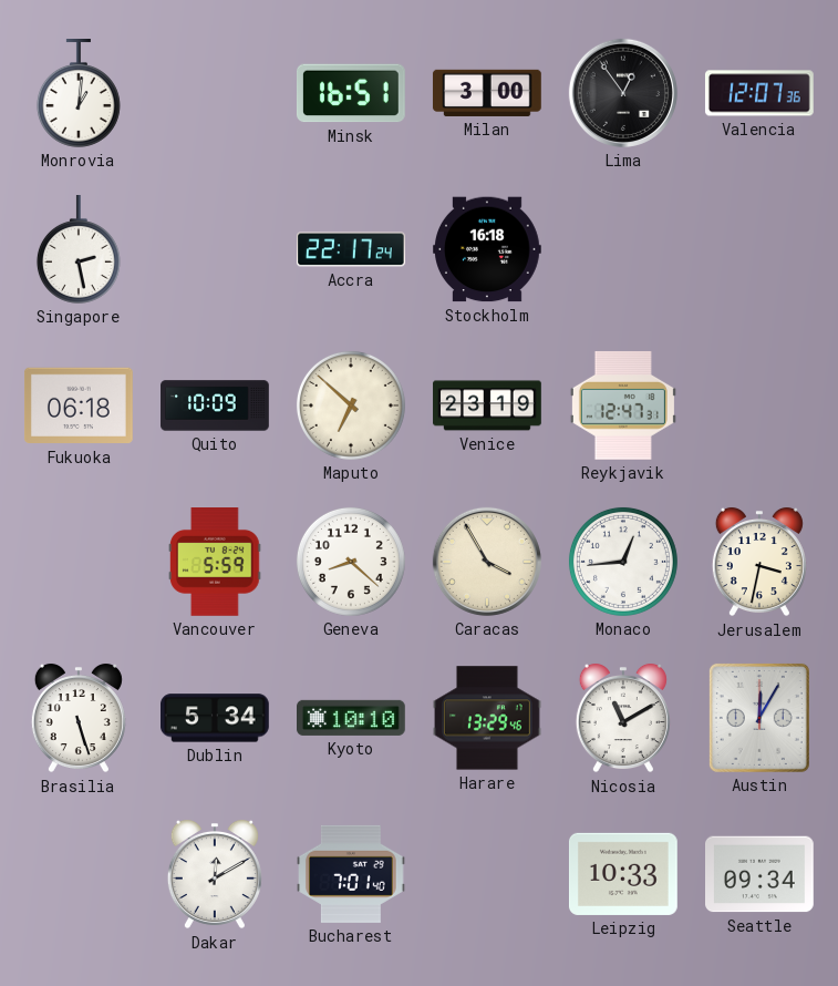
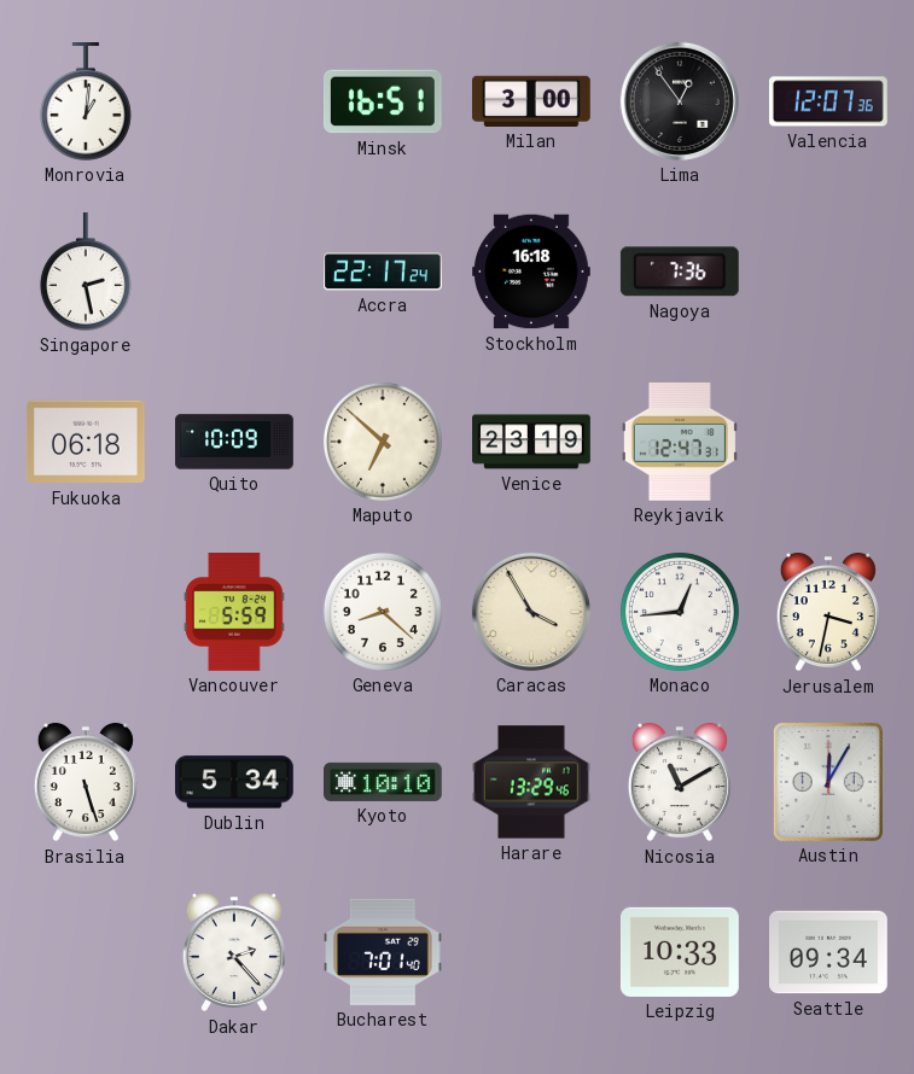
Nagoya: none -> 7:36
Dakar: 12:10 -> 2:23
